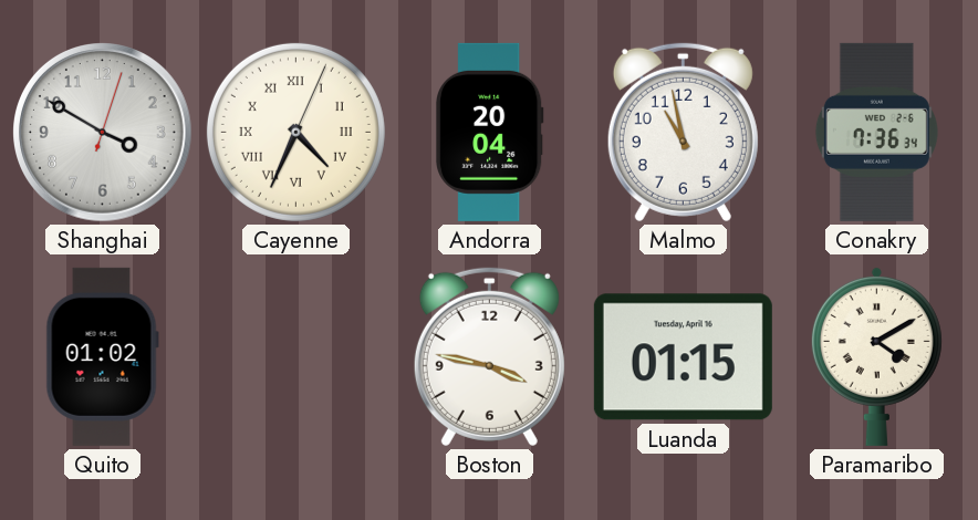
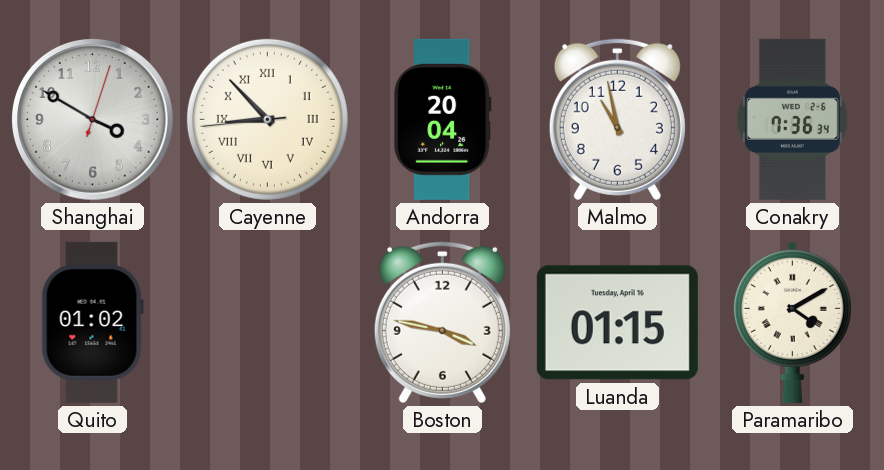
Cayenne: 4:34 -> 8:52
